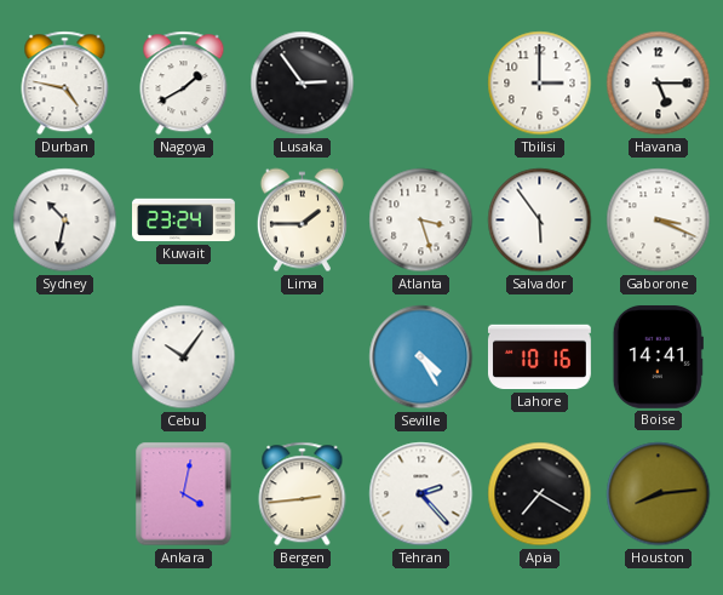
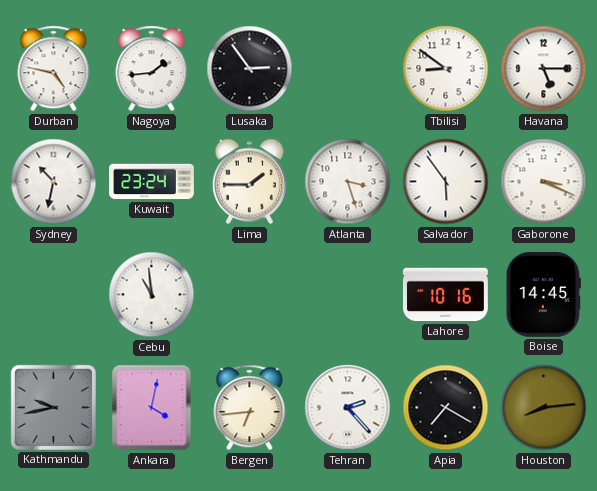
Nagoya: 1:40 -> 1:44
Tbilisi: 3:00 -> 8:51
Cebu: 10:06 -> 10:59
Seville: 4:25 -> none
Boise: 14:41 -> 14:45
Kathmandu: none -> 9:43
Bergen: 2:44 -> 6:44
